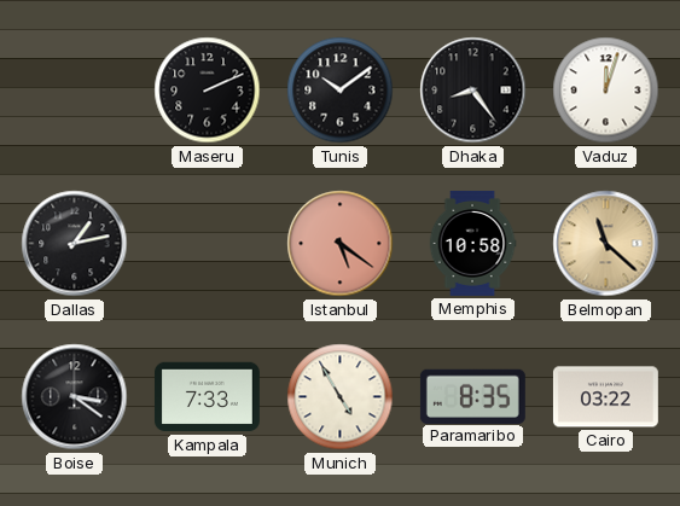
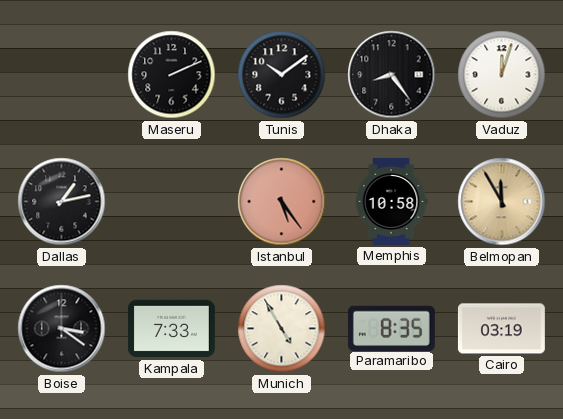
Istanbul: 5:21 -> 5:24
Belmopan: 11:22 -> 11:55
Cairo: 03:22 -> 03:19
